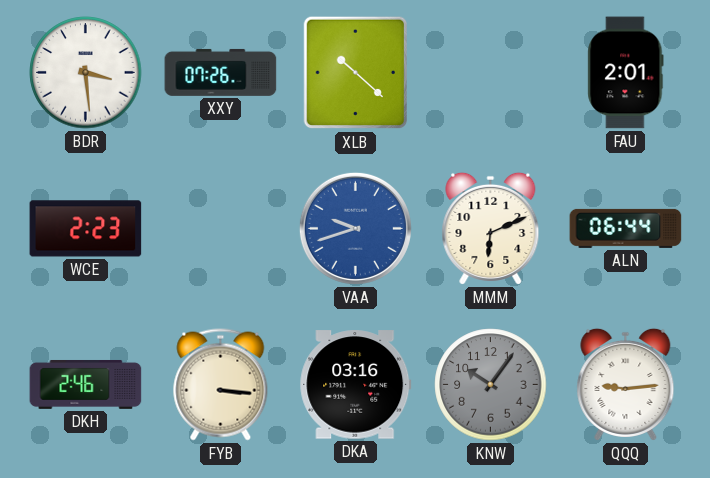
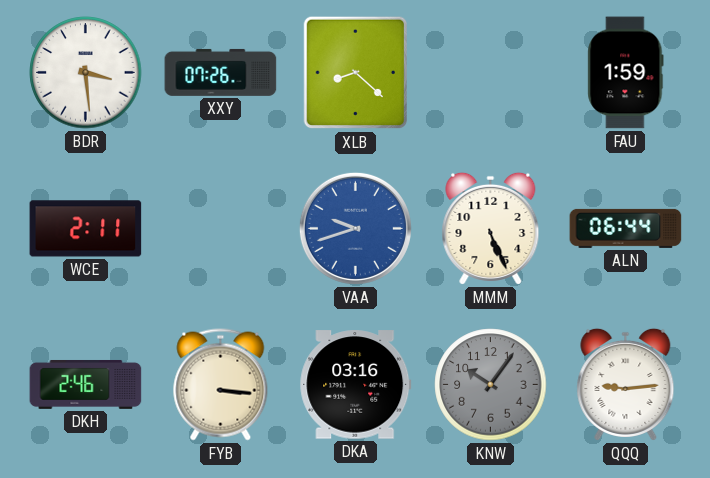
XLB: 10:22 -> 8:22
FAU: 2:01 -> 1:59
WCE: 2:23 -> 2:11
MMM: 6:11 -> 5:26
